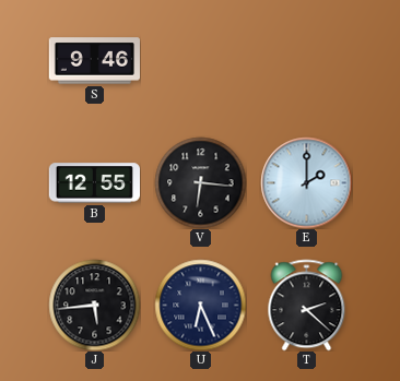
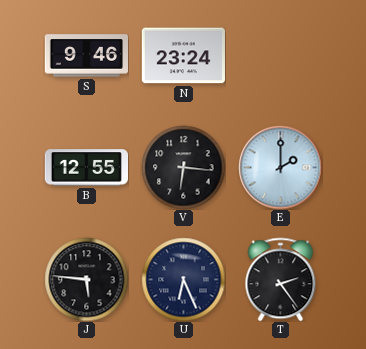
N: none -> 23:24
J: 5:44 -> 5:46
T: 2:22 -> 2:24
